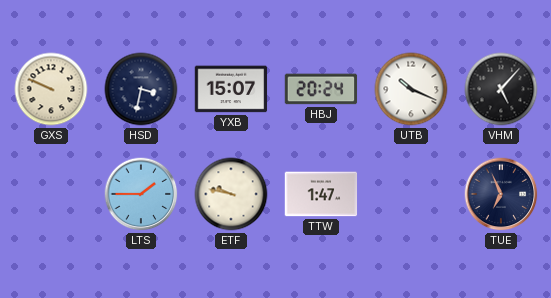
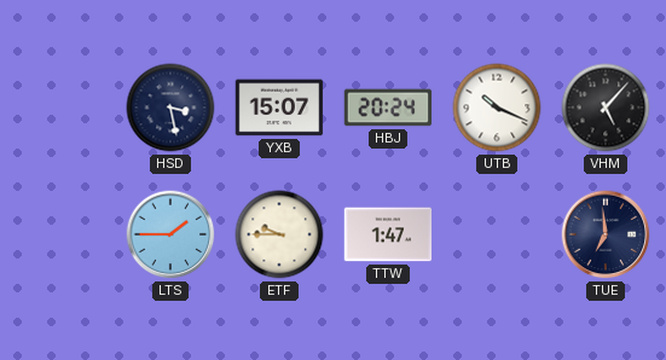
GXS: 9:49 -> none
HSD: 3:32 -> 3:28
ETF: 9:47 -> 9:45
TUE: 6:56 -> 6:59
